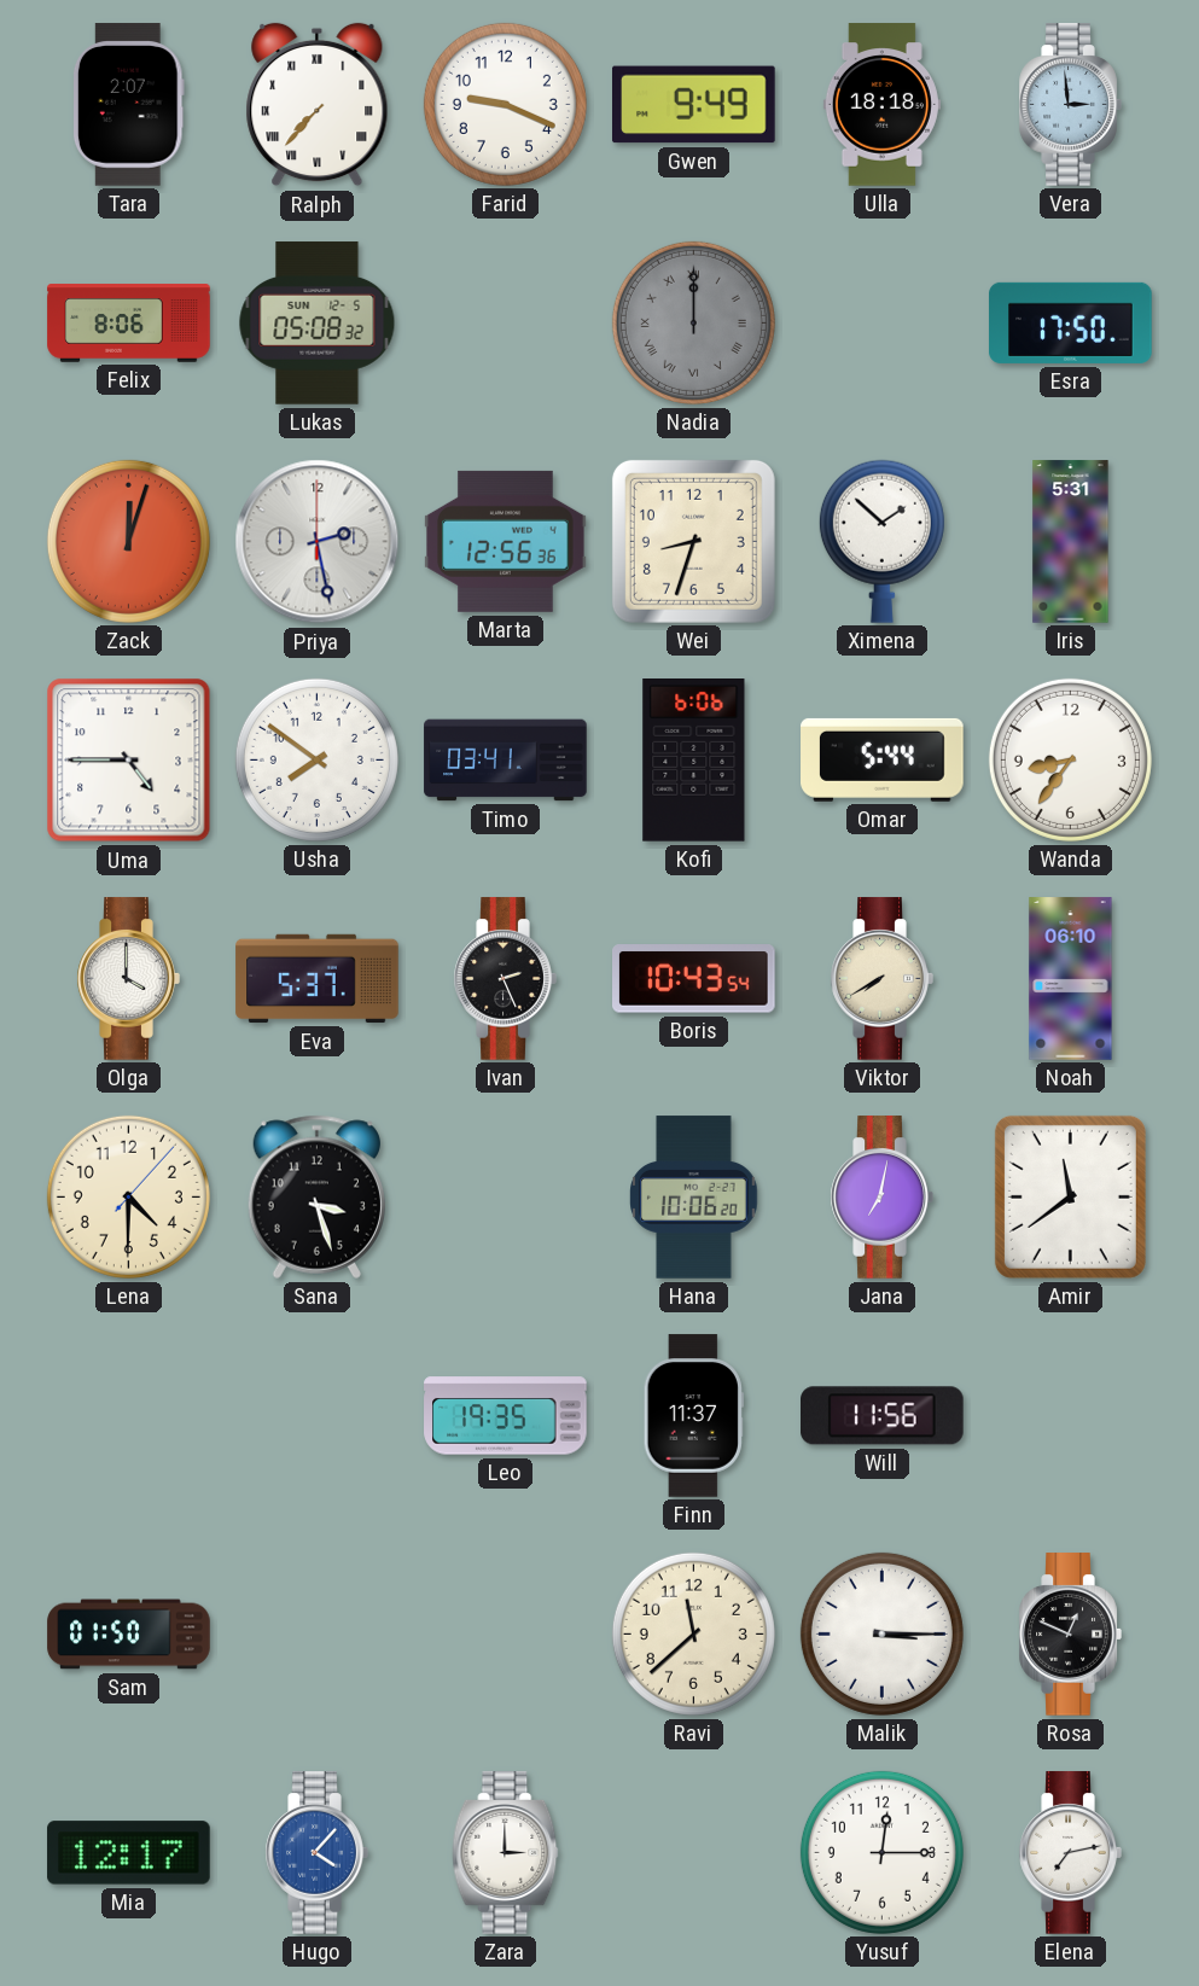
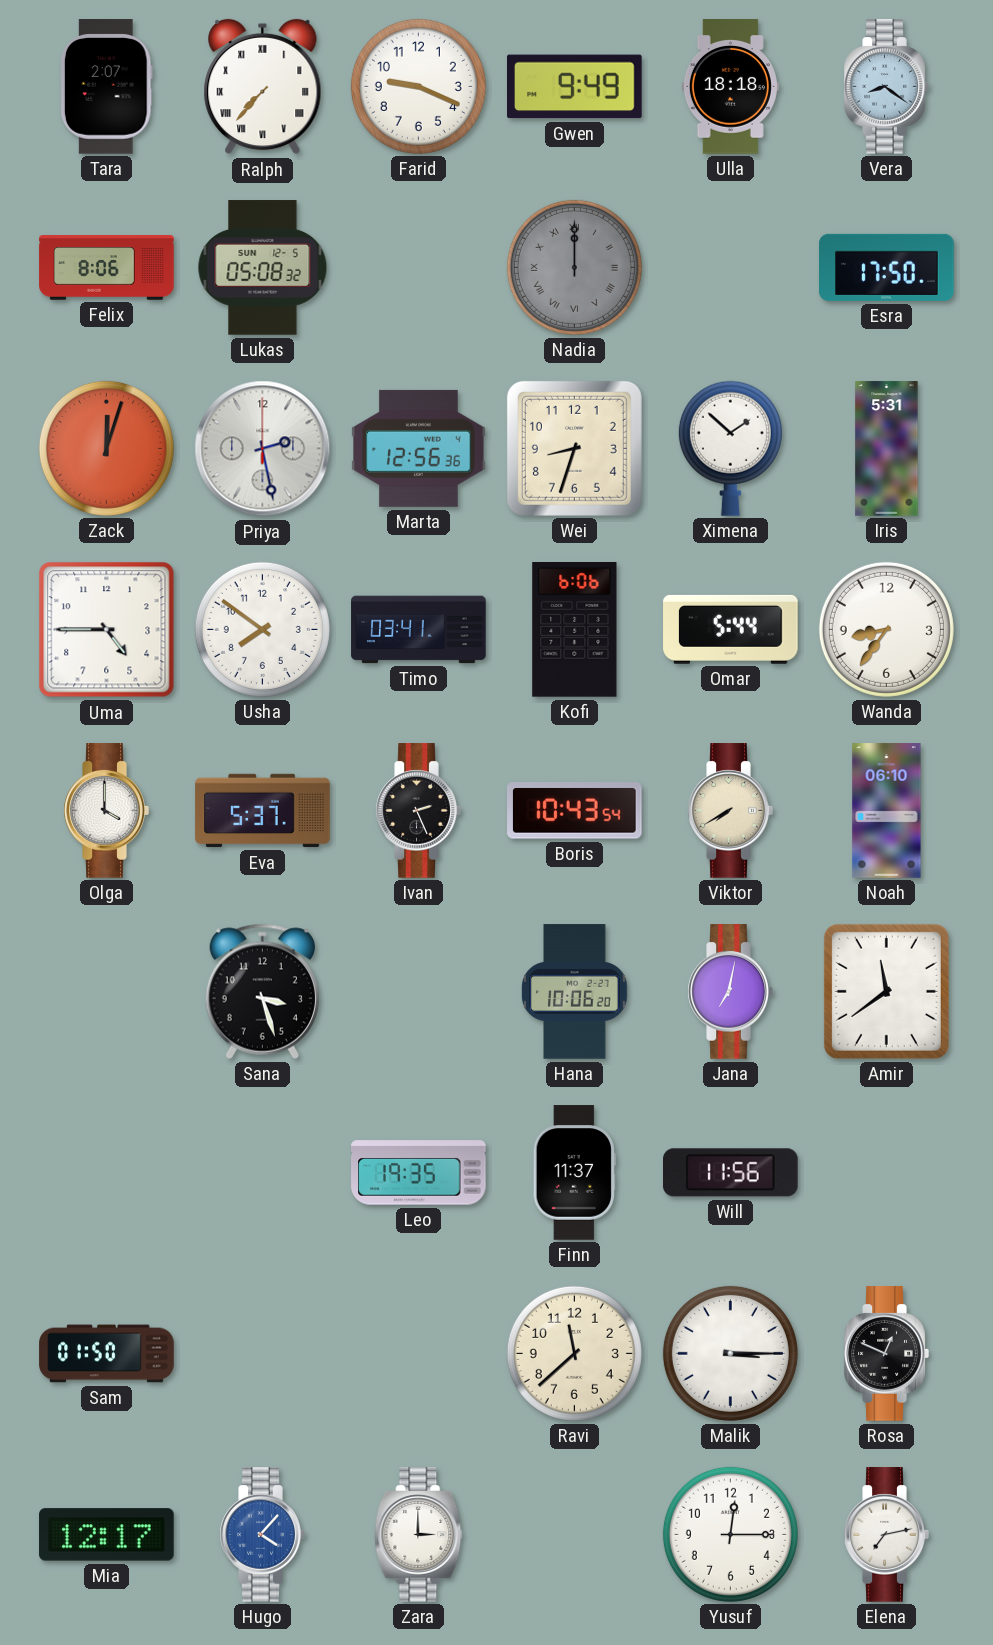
Vera: 2:59 -> 8:21
Lena: 4:30 -> none
